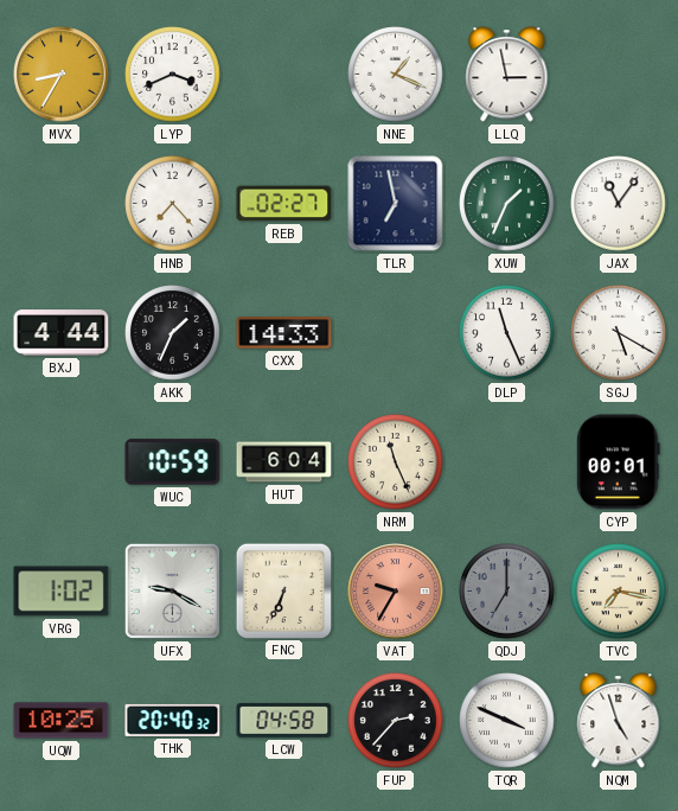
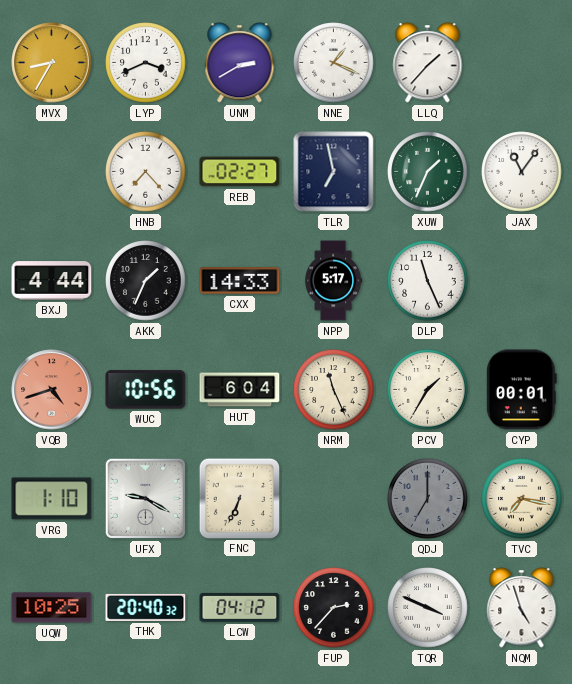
UNM: none -> 2:40
LLQ: 2:58 -> 1:37
NPP: none -> 5:17
SGJ: 5:20 -> none
VQB: none -> 4:42
WUC: 10:59 -> 10:56
PCV: none -> 1:35
VRG: 1:02 -> 1:10
VAT: 9:35 -> none
LCW: 04:58 -> 04:12
